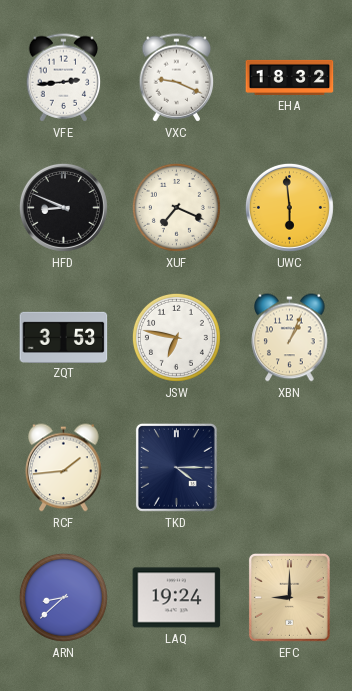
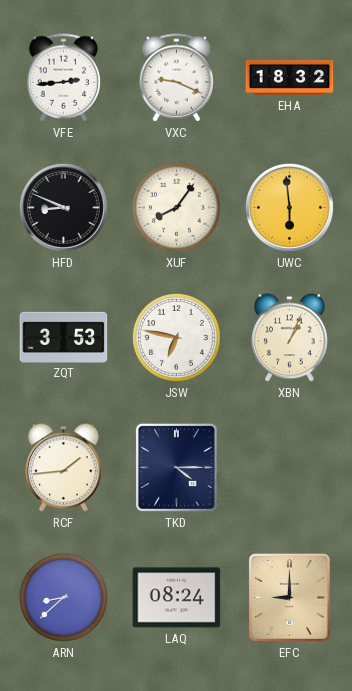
XUF: 7:19 -> 8:06
LAQ: 19:24 -> 08:24
